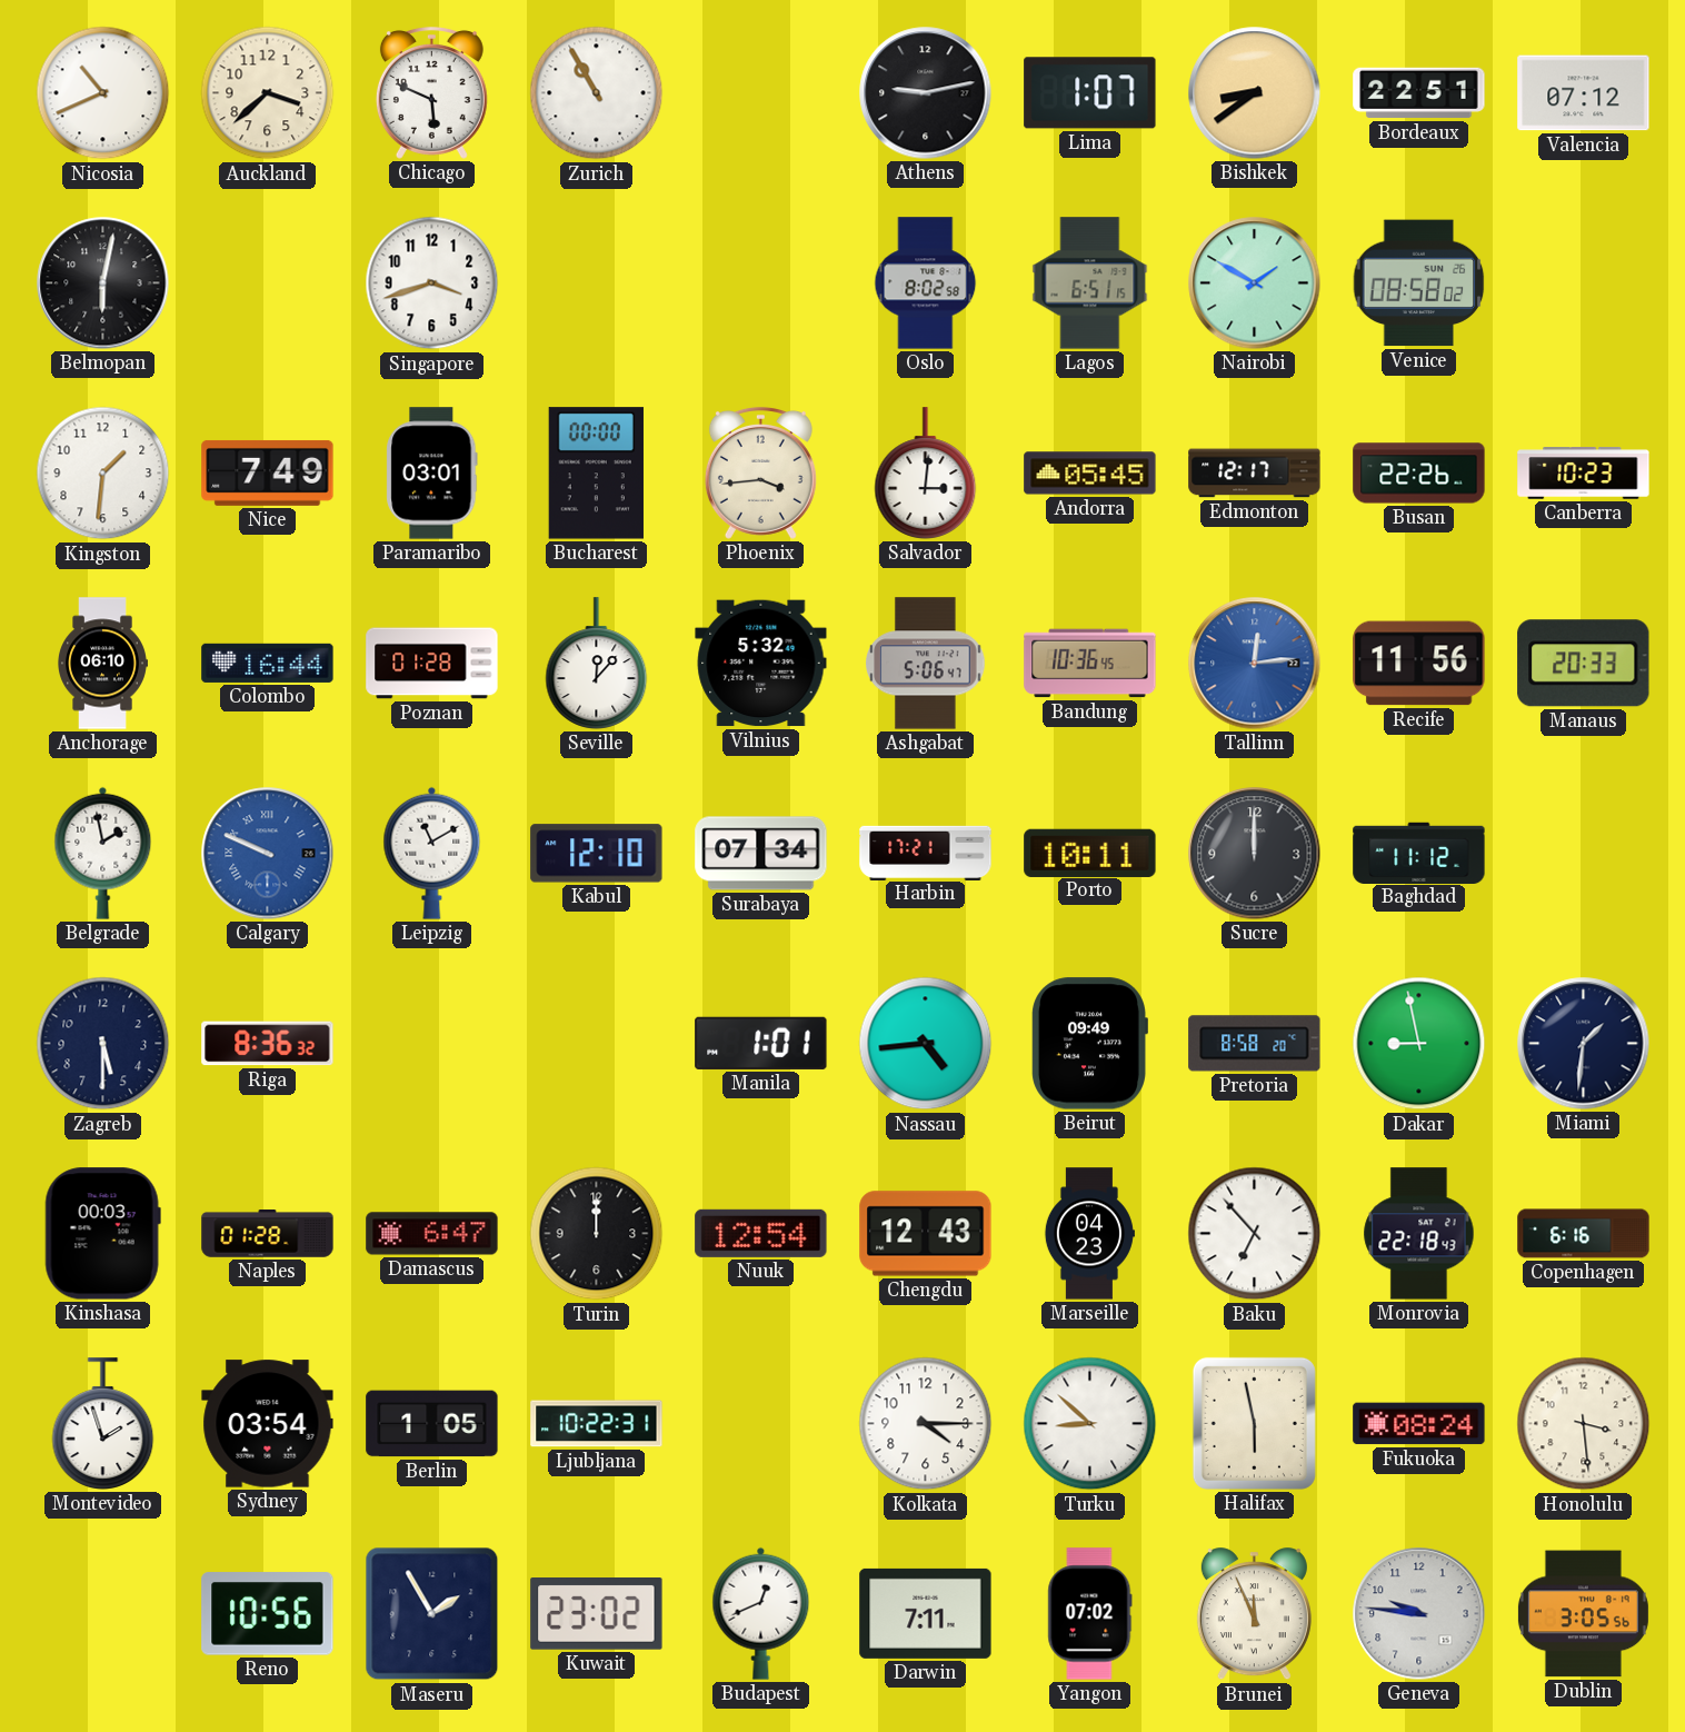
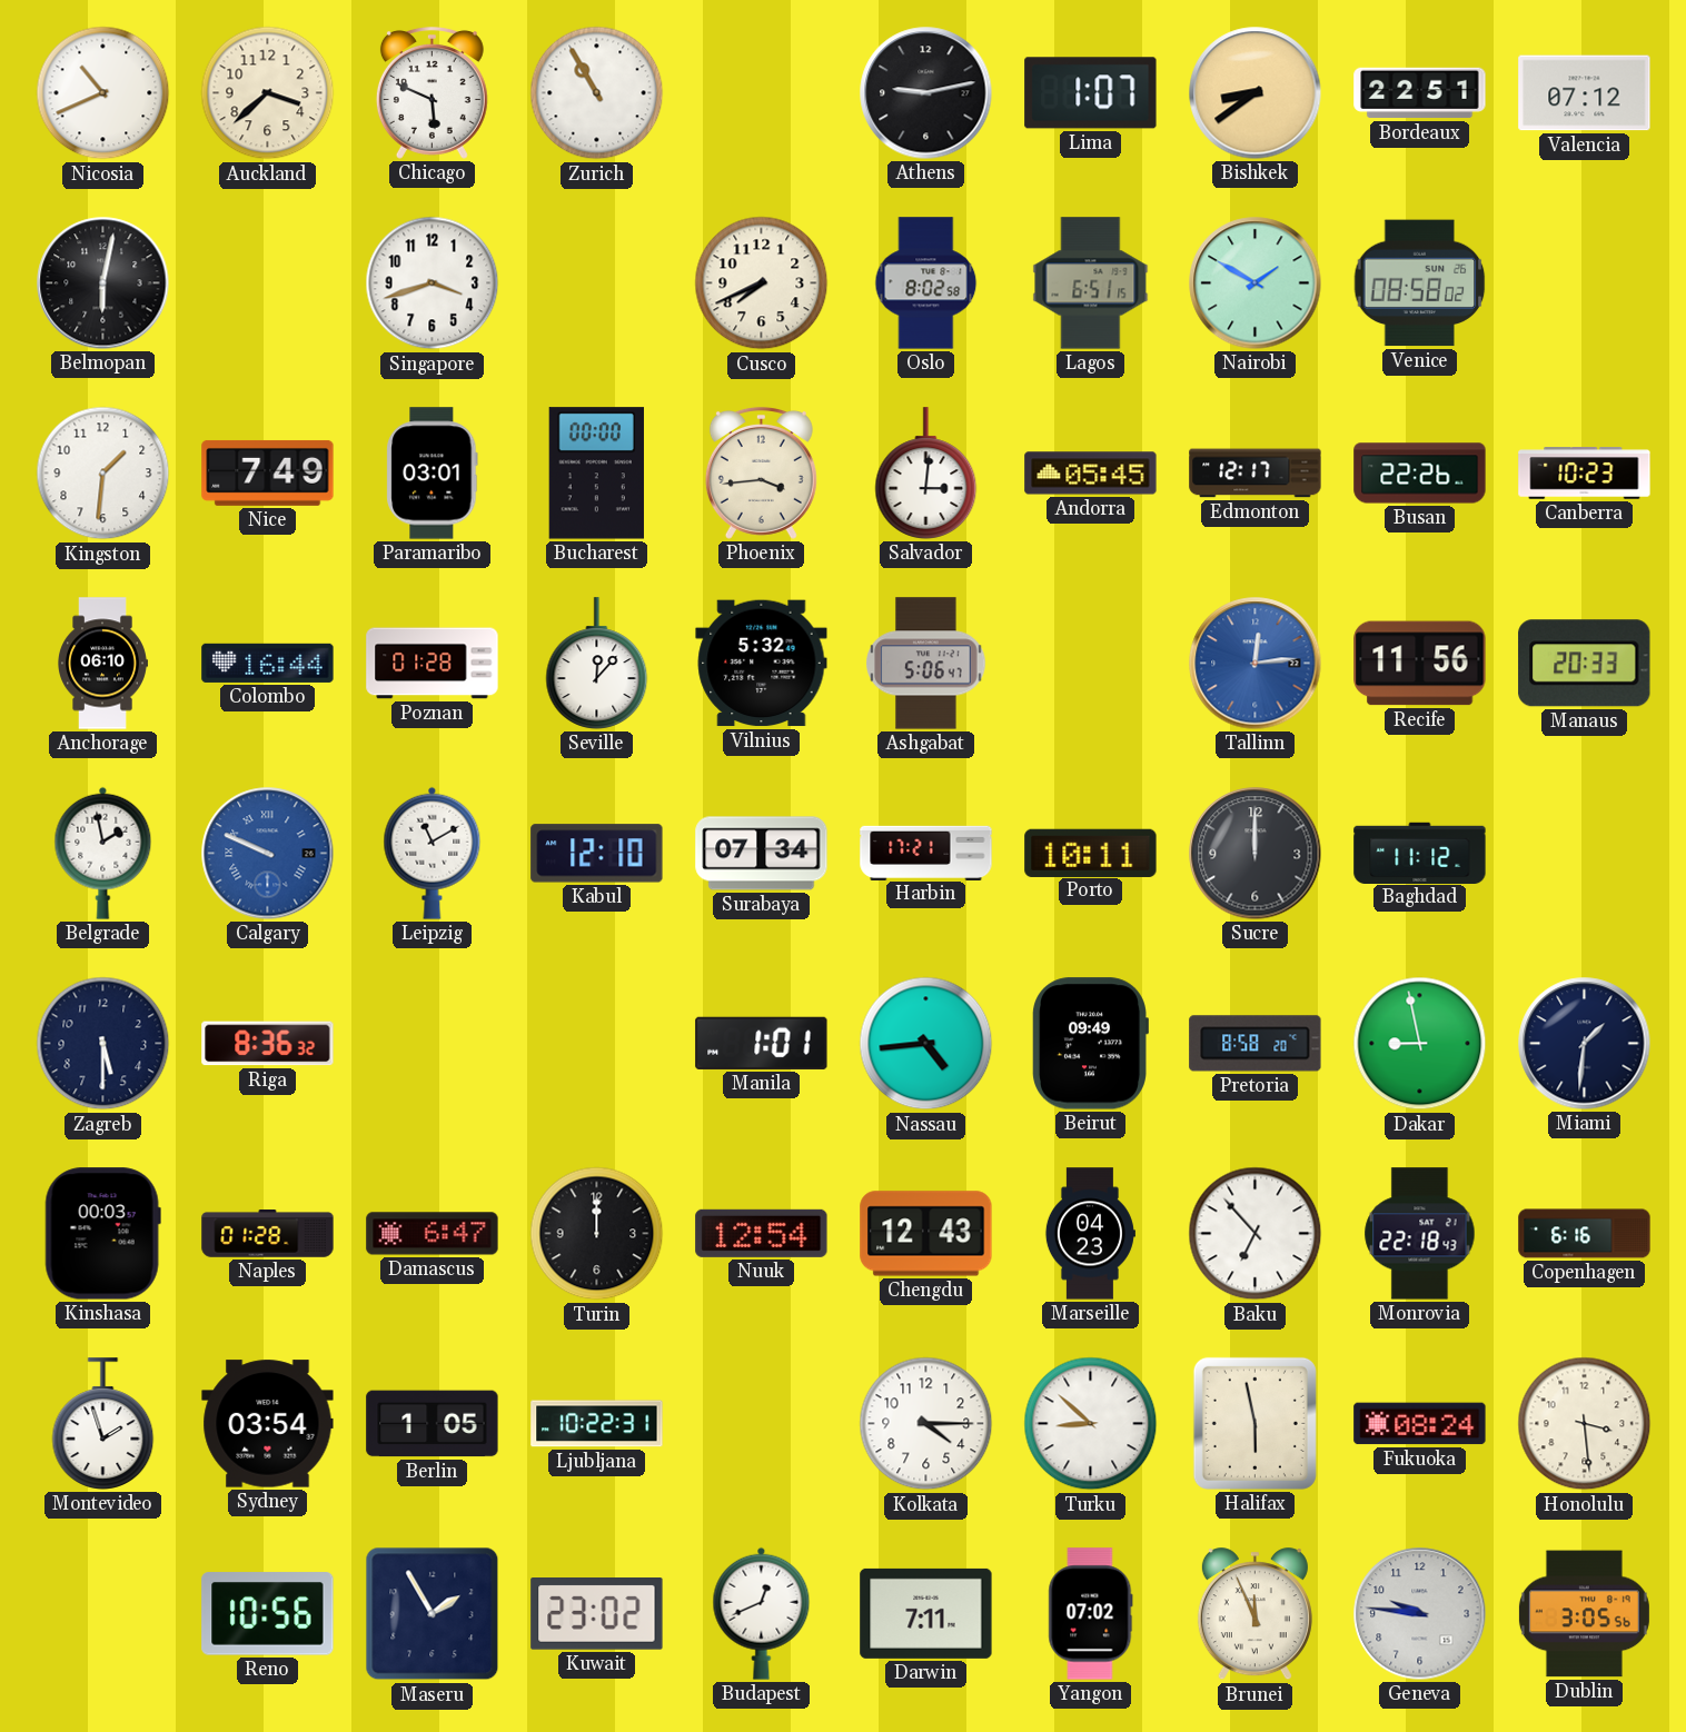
Cusco: none -> 7:41
Bandung: 10:36 -> none
